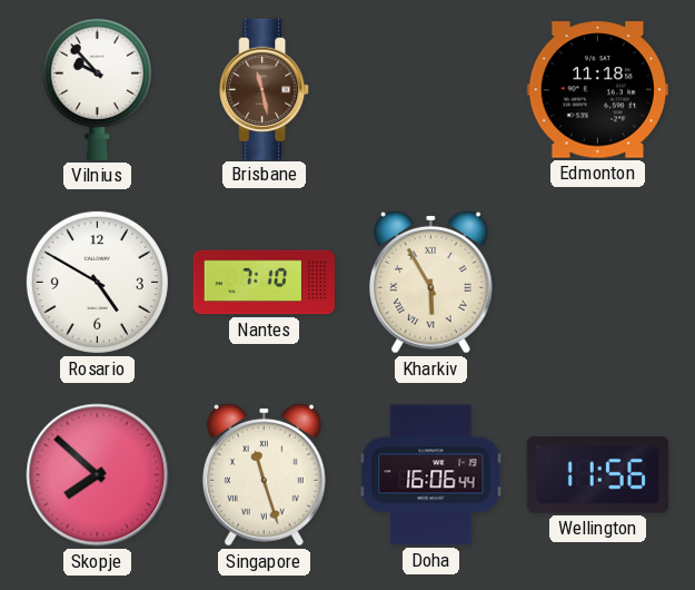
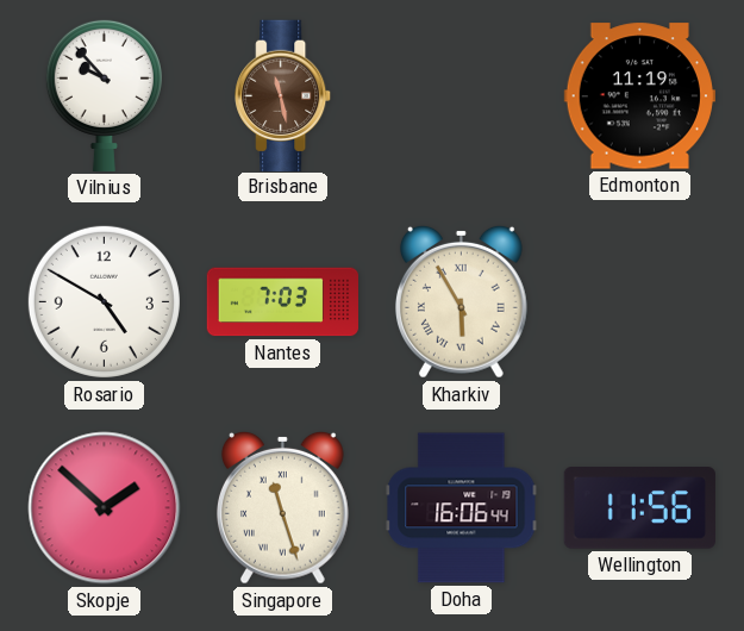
Edmonton: 11:18 -> 11:19
Nantes: 7:10 -> 7:03
Skopje: 7:52 -> 1:52
